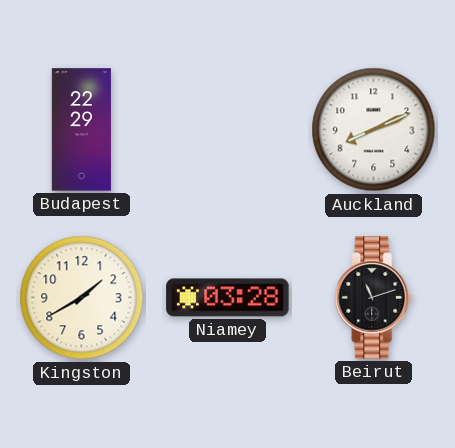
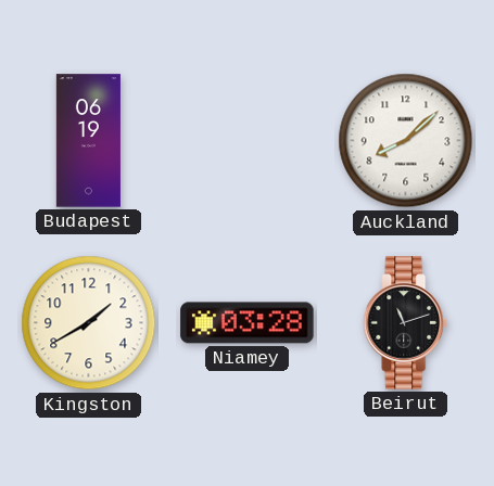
Budapest: 22:29 -> 06:19
Auckland: 8:11 -> 8:08
